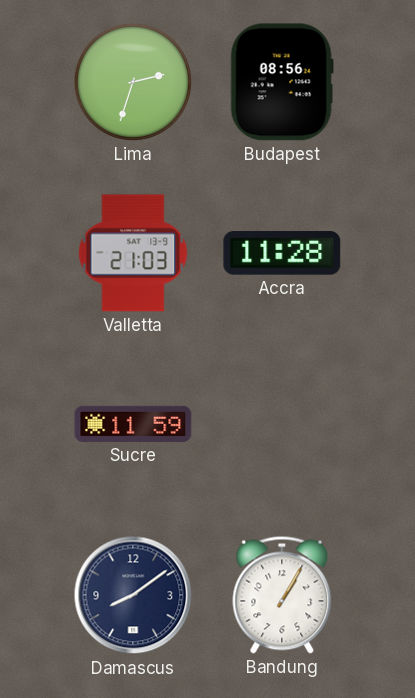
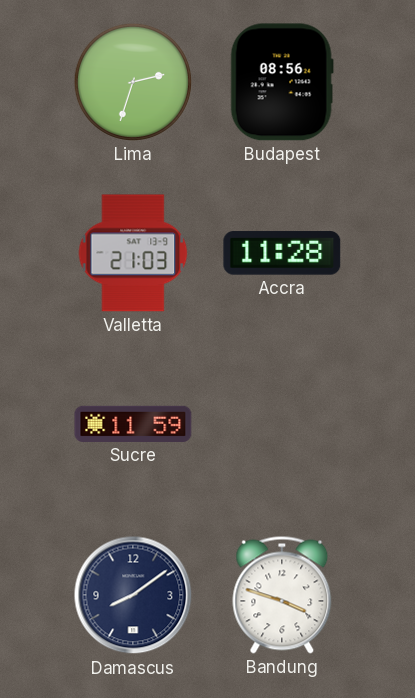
Bandung: 1:05 -> 3:48
